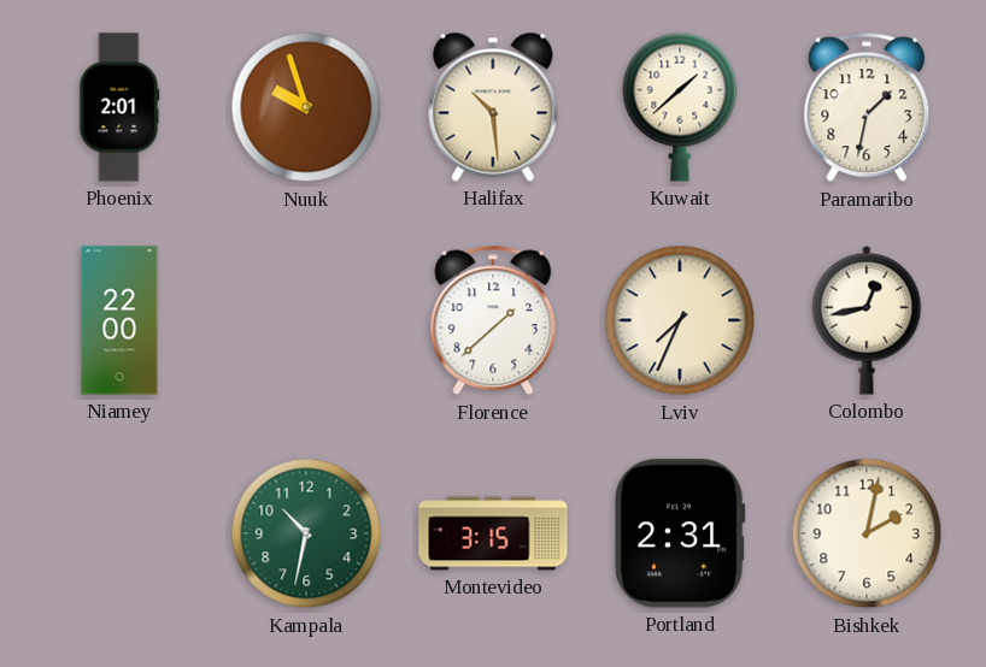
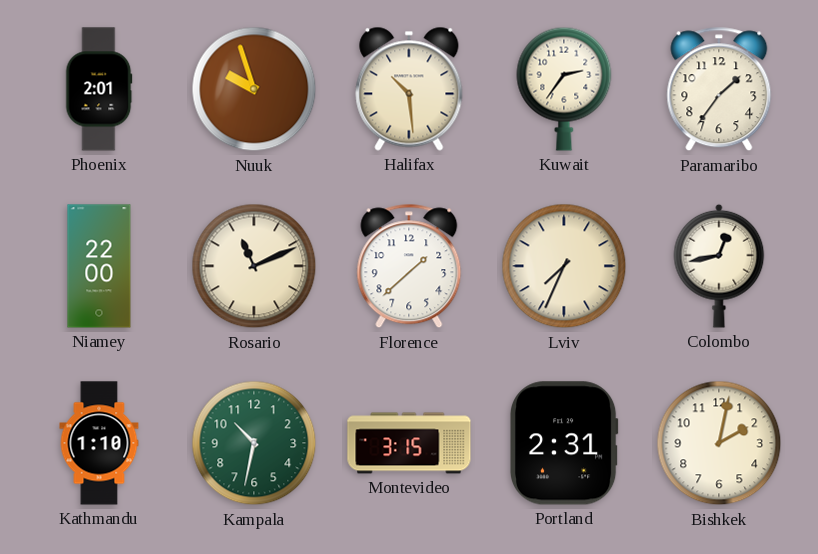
Kuwait: 1:38 -> 2:36
Paramaribo: 1:32 -> 1:36
Rosario: none -> 11:11
Kathmandu: none -> 1:10
